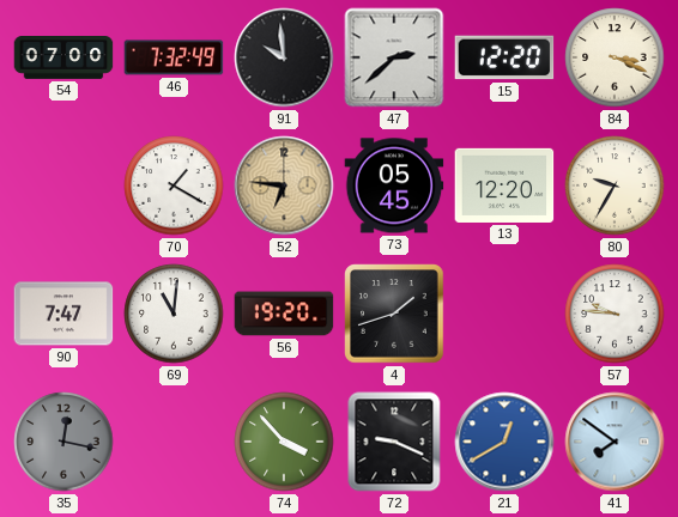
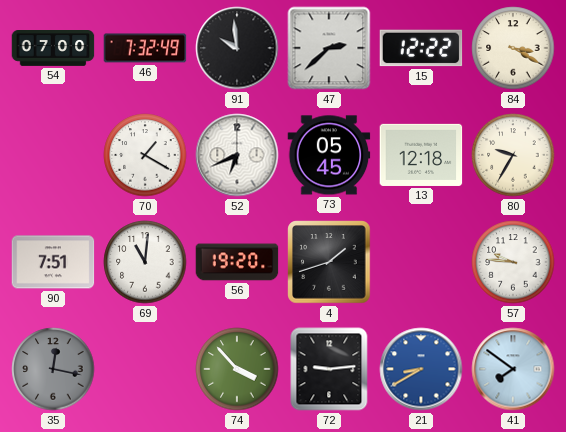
15: 12:20 -> 12:22
84: 3:19 -> 3:20
52: 6:46 -> 6:41
52 dial: champagne -> white
13: 12:20 -> 12:18
90: 7:47 -> 7:51
72: 9:19 -> 9:14
21: 12:40 -> 8:40
